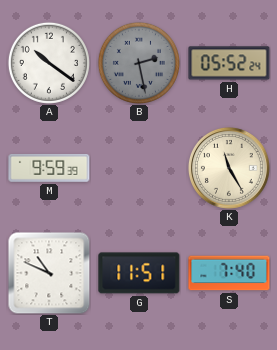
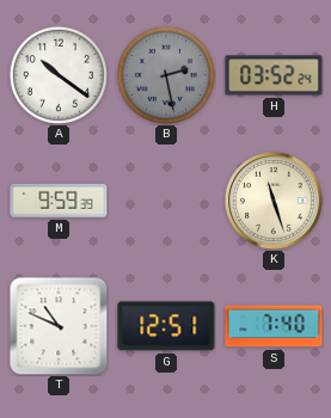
H: 05:52 -> 03:52
K: 11:25 -> 11:27
G: 11:51 -> 12:51
